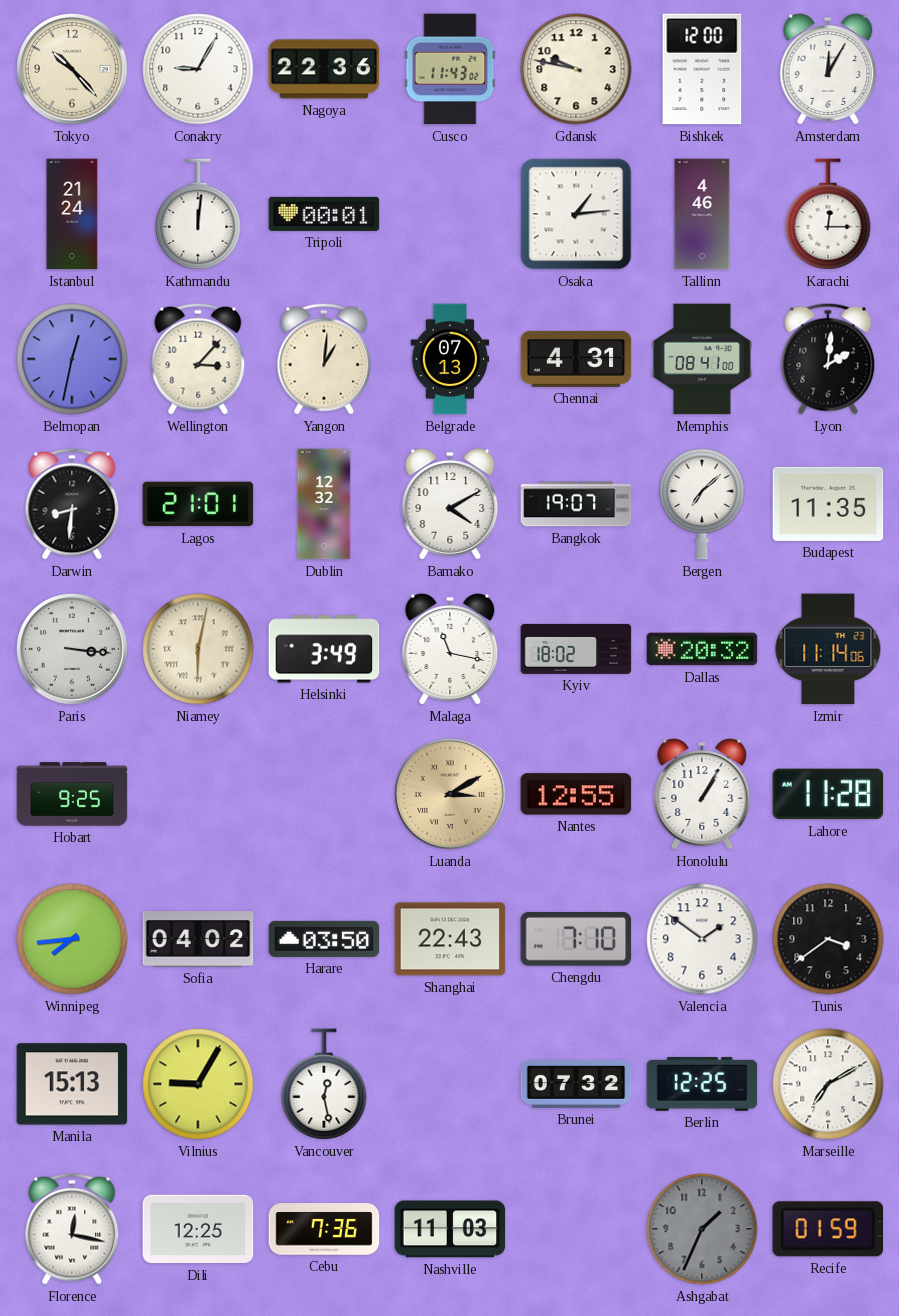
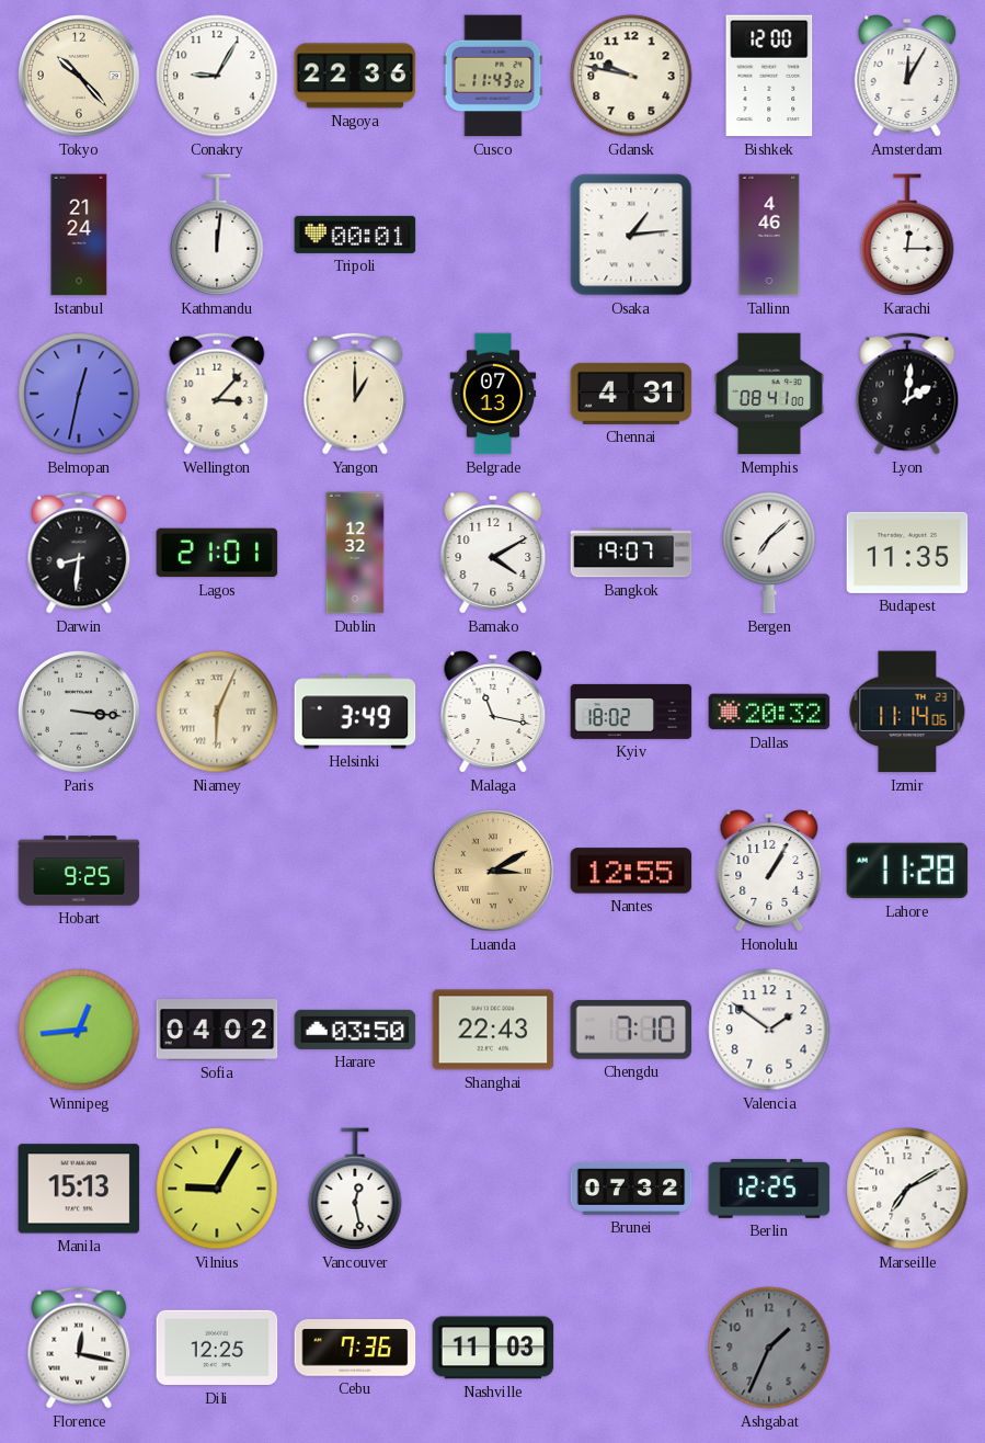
Yangon: 1:01 -> 1:00
Niamey: 6:02 -> 6:04
Winnipeg: 7:44 -> 12:44
Tunis: 3:39 -> none
Recife: 01:59 -> none
